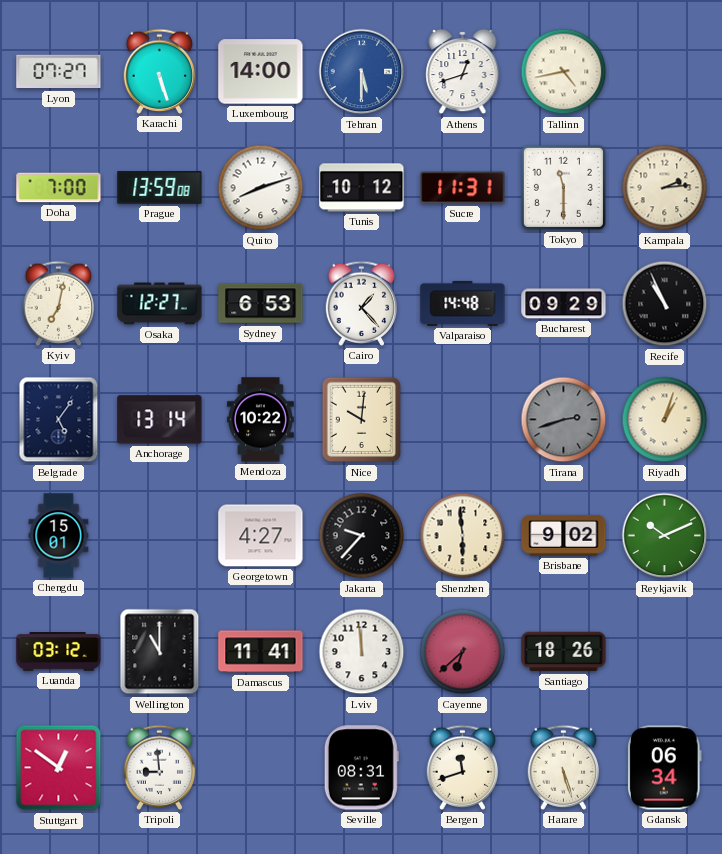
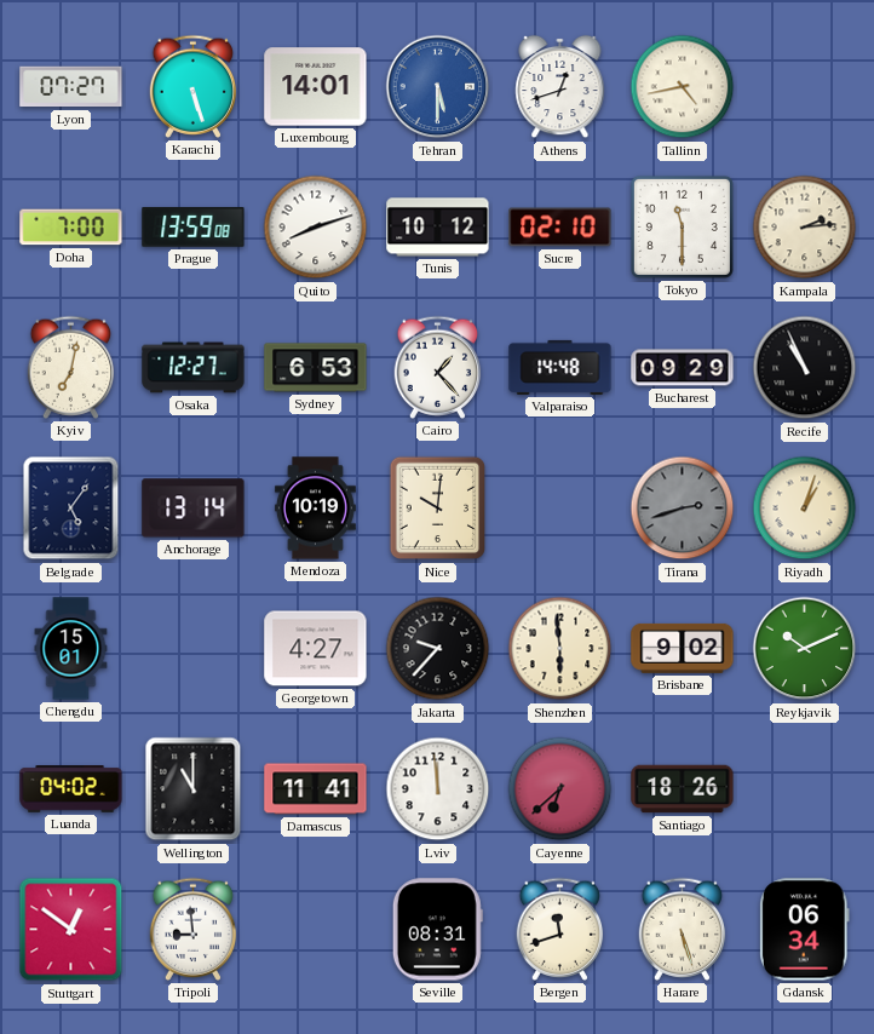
Luxembourg: 14:00 -> 14:01
Sucre: 11:31 -> 02:10
Mendoza: 10:22 -> 10:19
Luanda: 03:12 -> 04:02
